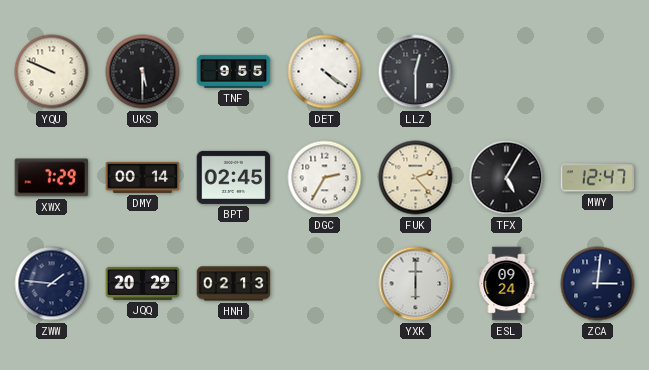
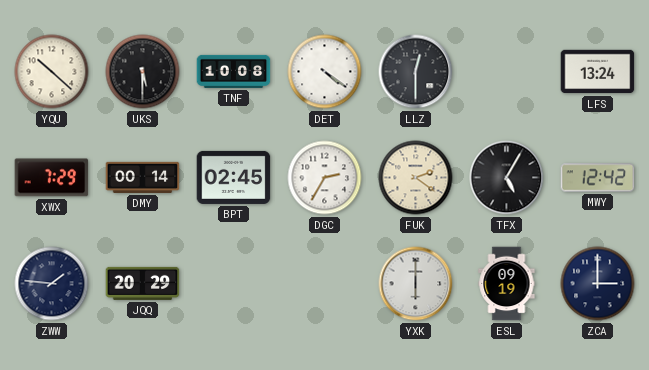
YQU: 9:49 -> 10:22
TNF: 9:55 -> 10:08
LFS: none -> 13:24
FUK: 2:23 -> 2:21
MWY: 12:47 -> 12:42
HNH: 02:13 -> none
ESL: 09:24 -> 09:19
ZCA: 3:01 -> 3:00
